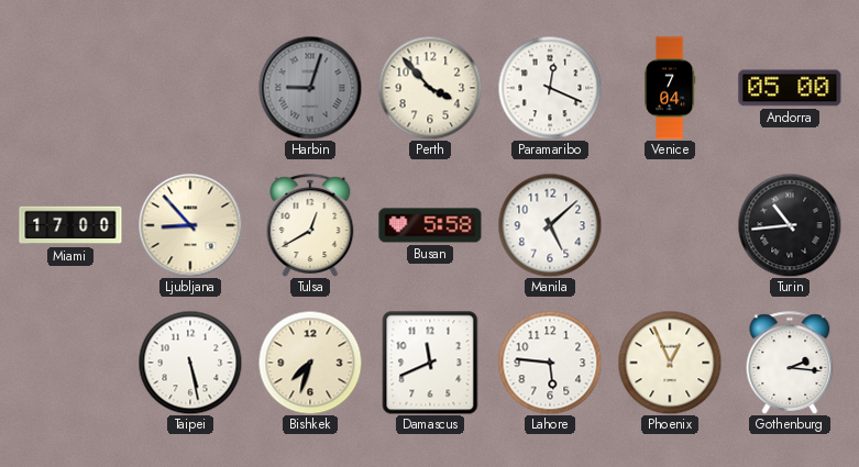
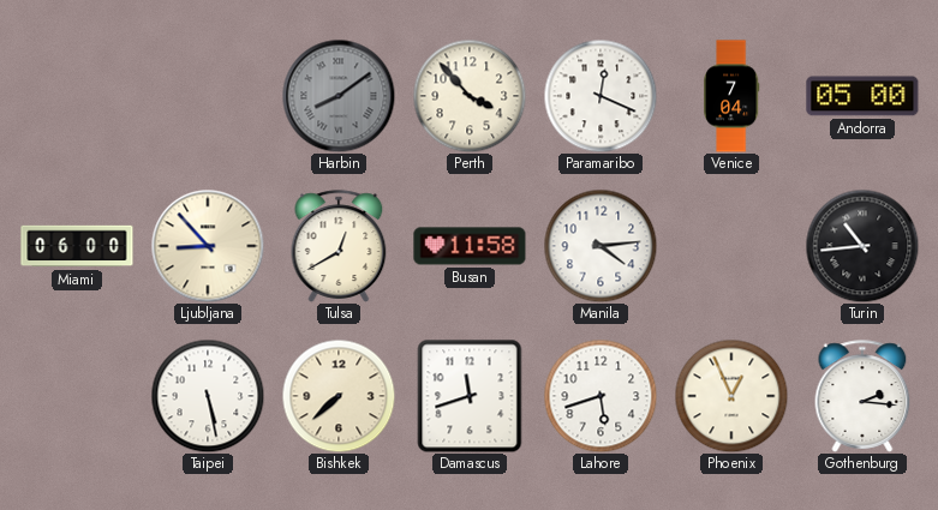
Harbin: 9:03 -> 8:09
Miami: 17:00 -> 06:00
Busan: 5:58 -> 11:58
Manila: 5:08 -> 4:14
Bishkek: 7:33 -> 7:38
Damascus: 11:41 -> 11:42
Lahore: 5:46 -> 5:42
